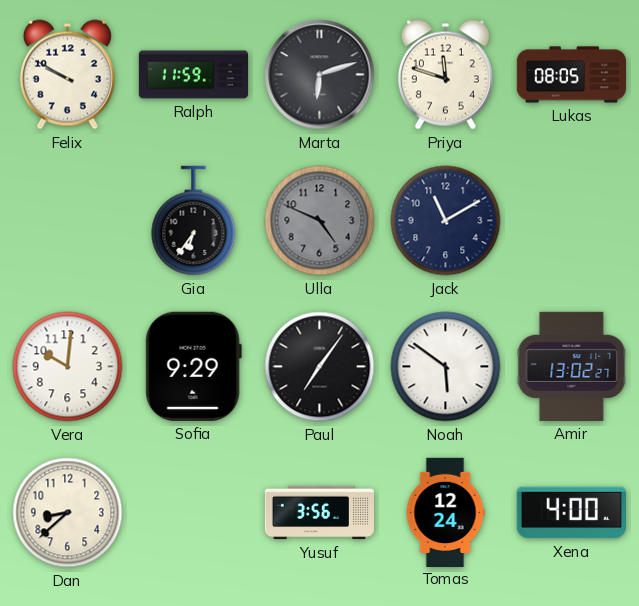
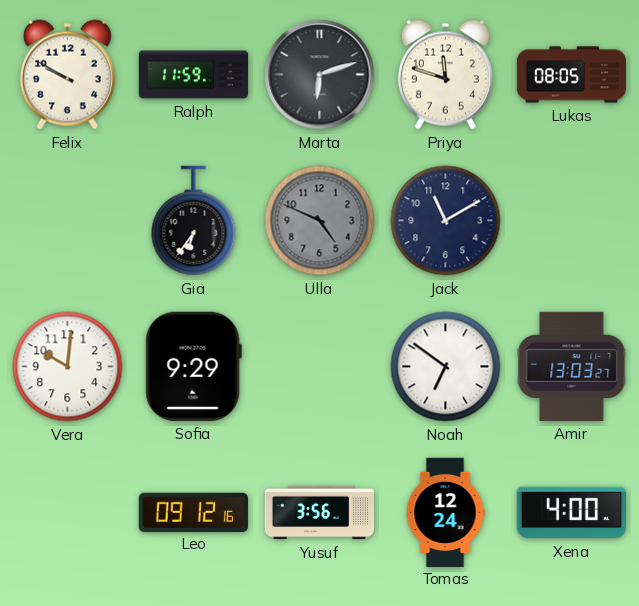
Paul: 7:06 -> none
Noah: 5:51 -> 6:51
Amir: 13:02 -> 13:03
Dan: 8:38 -> none
Leo: none -> 09:12
